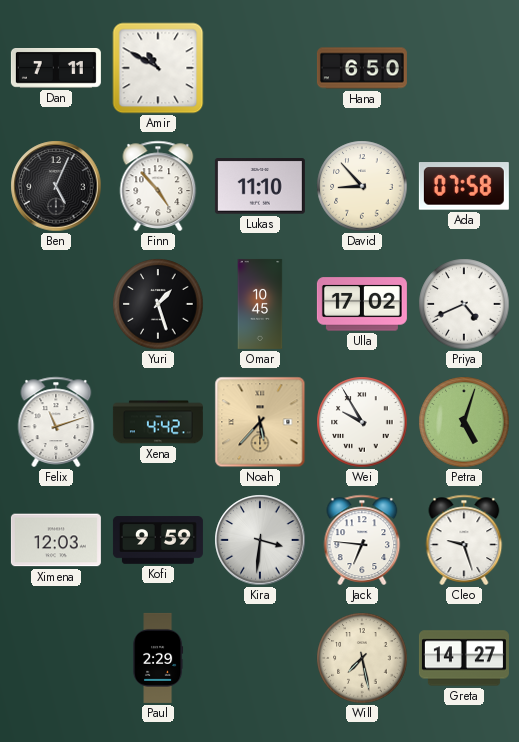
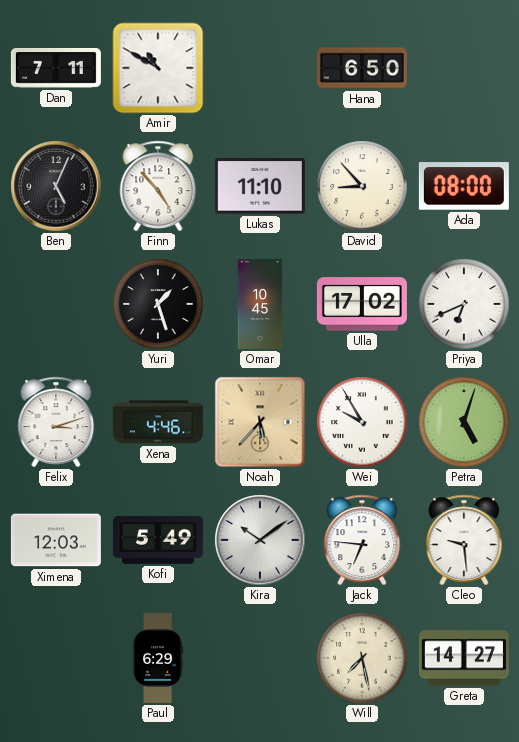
Ada: 07:58 -> 08:00
Priya: 4:41 -> 6:41
Felix: 11:12 -> 3:12
Xena: 4:42 -> 4:46
Kofi: 9:59 -> 5:49
Kira: 3:31 -> 10:09
Cleo: 9:27 -> 9:29
Paul: 2:29 -> 6:29
